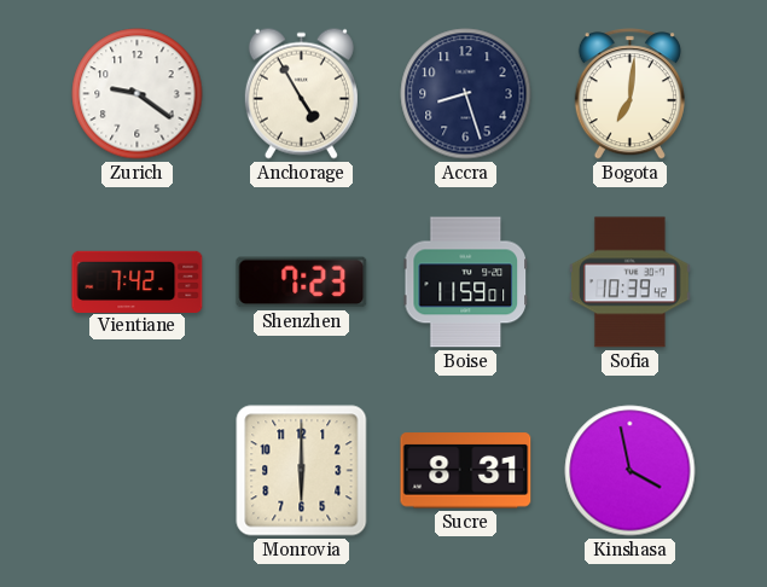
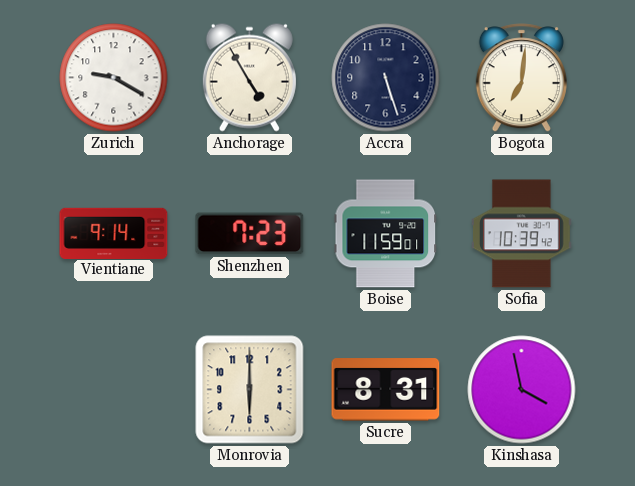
Zurich: 9:21 -> 9:20
Accra: 8:27 -> 5:27
Vientiane: 7:42 -> 9:14
